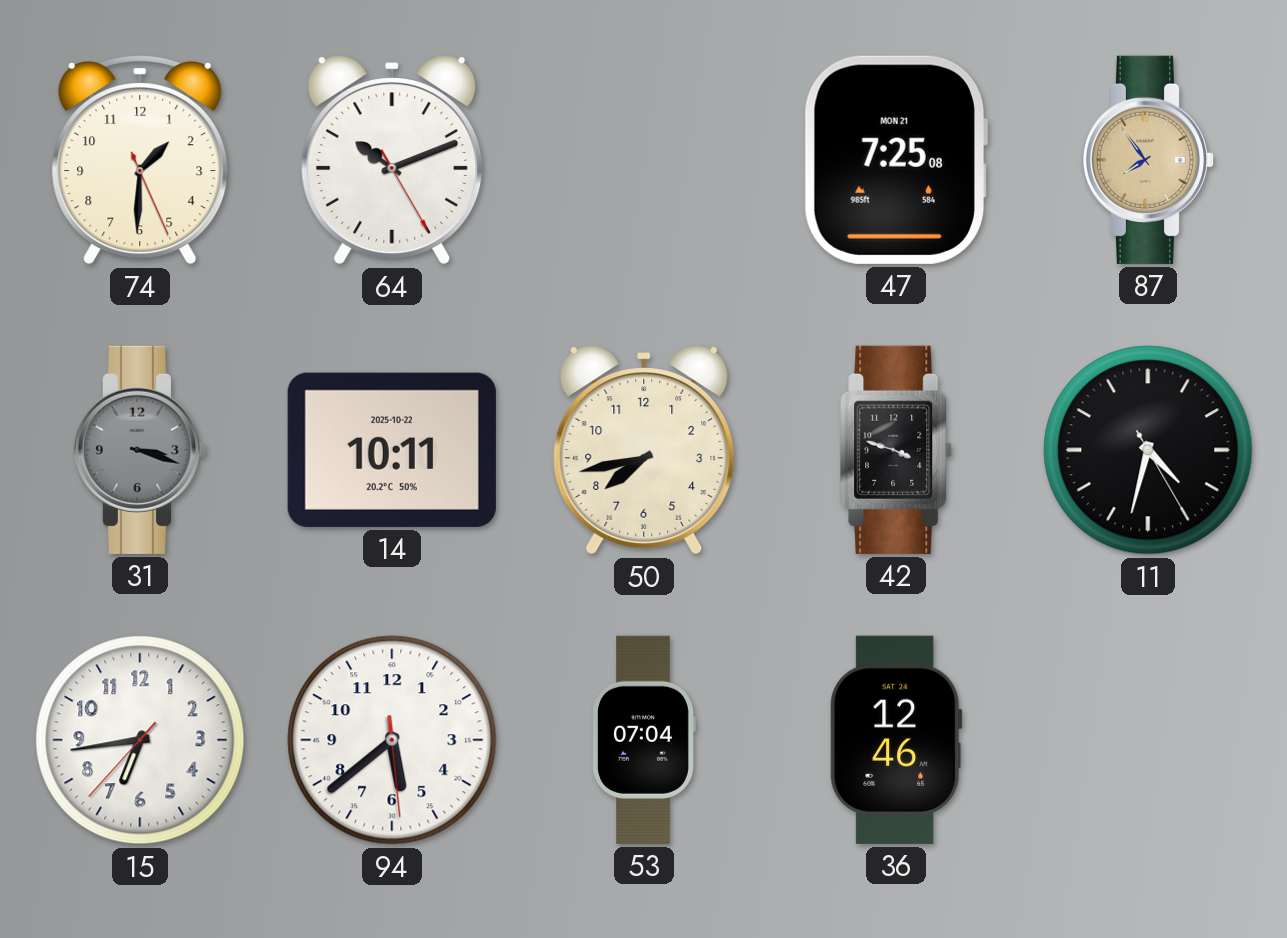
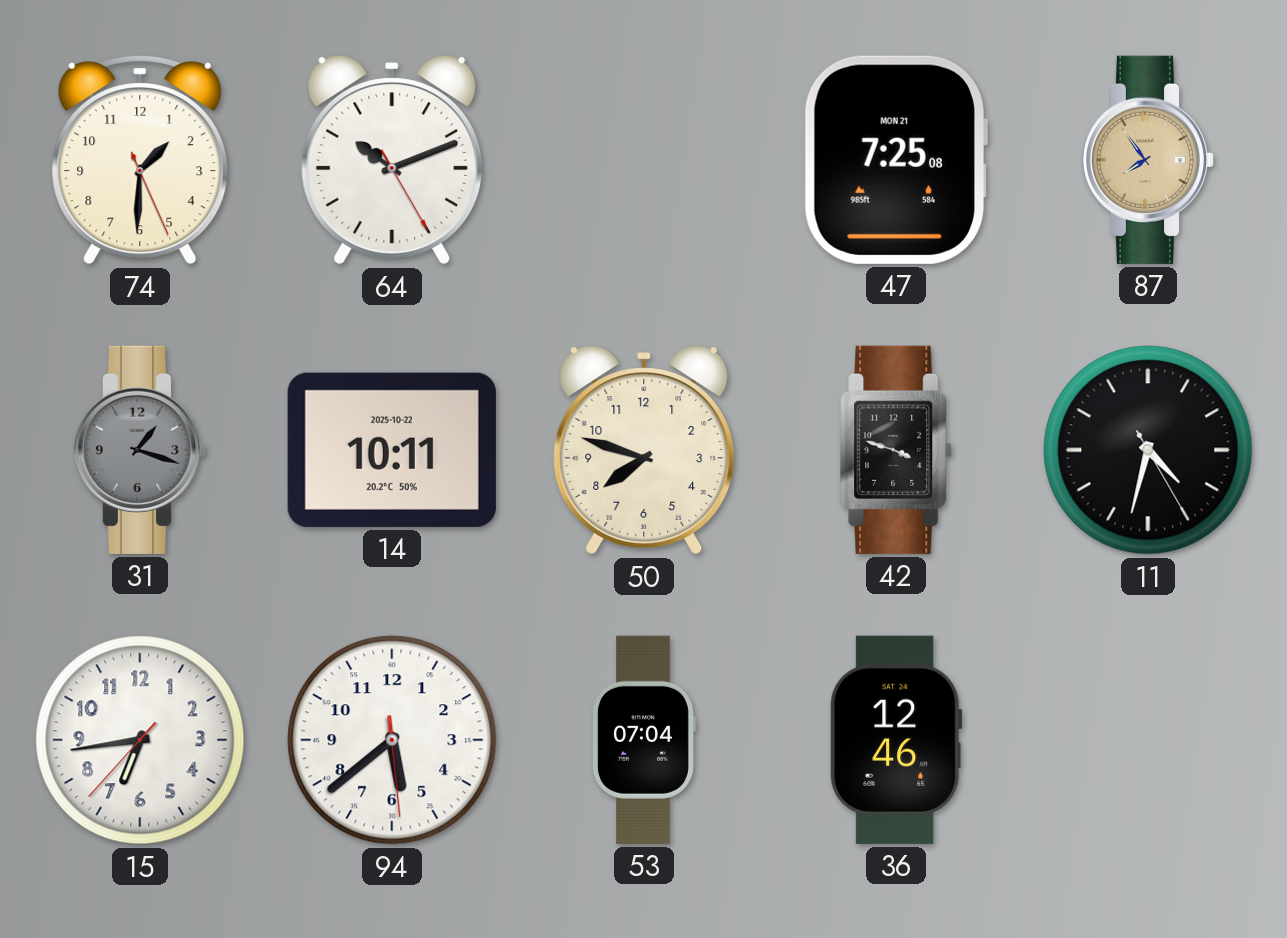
31: 3:18 -> 1:18
50: 7:43 -> 7:48
